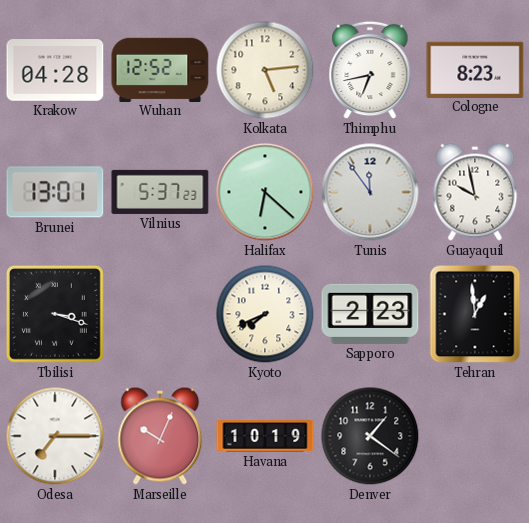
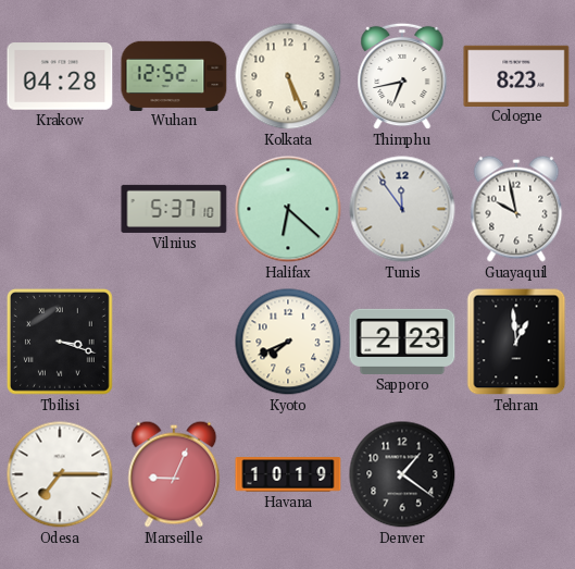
Kolkata: 5:14 -> 5:26
Brunei: 13:01 -> none
Vilnius: 5:37:23 -> 5:37:10
Marseille: 10:04 -> 9:04
